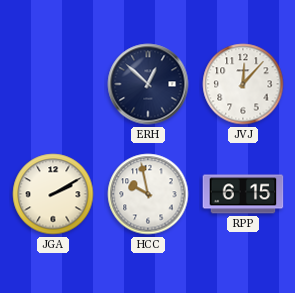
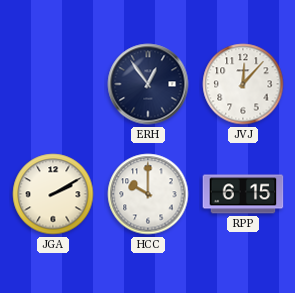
ERH: 12:52 -> 12:54
HCC: 9:58 -> 10:00
